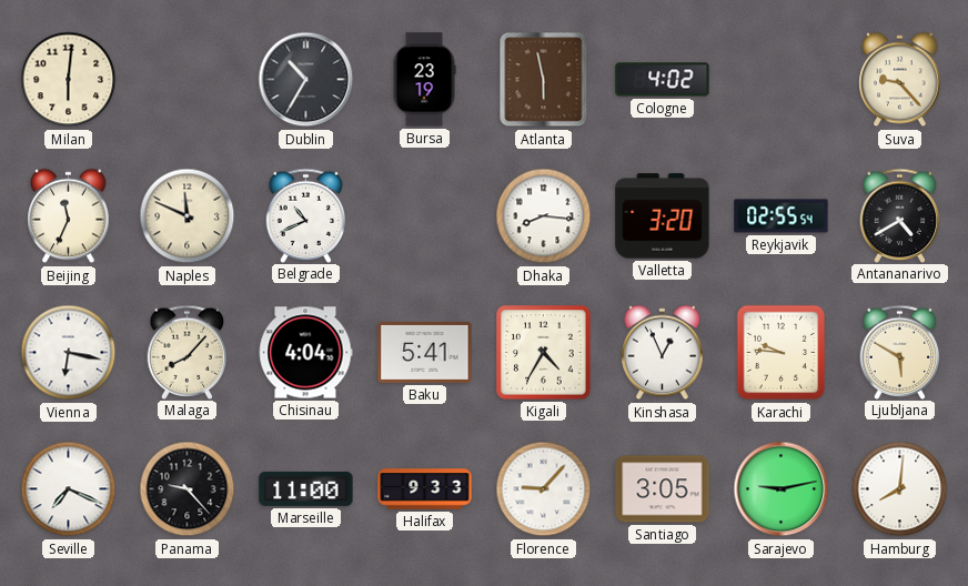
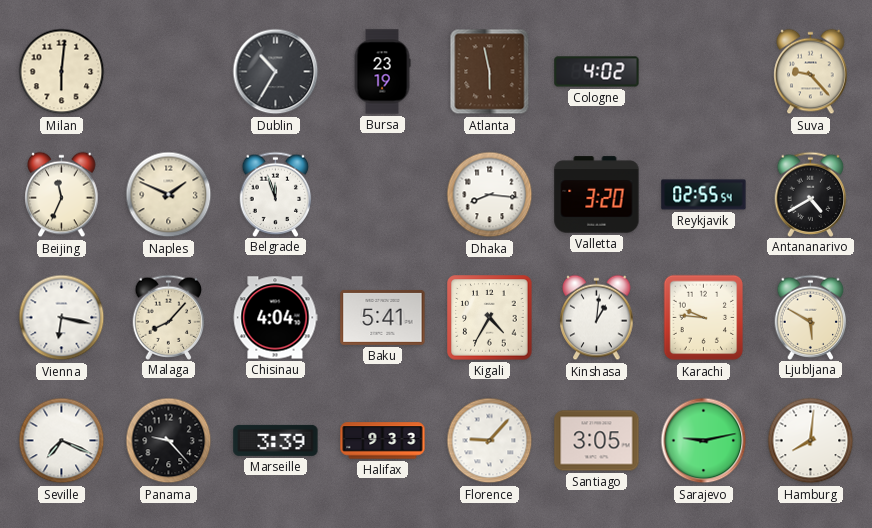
Naples: 11:49 -> 1:49
Belgrade: 10:41 -> 11:57
Kinshasa: 12:56 -> 1:01
Marseille: 11:00 -> 3:39
